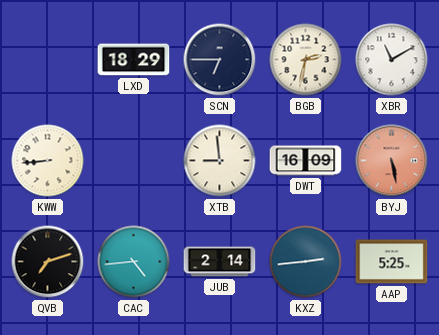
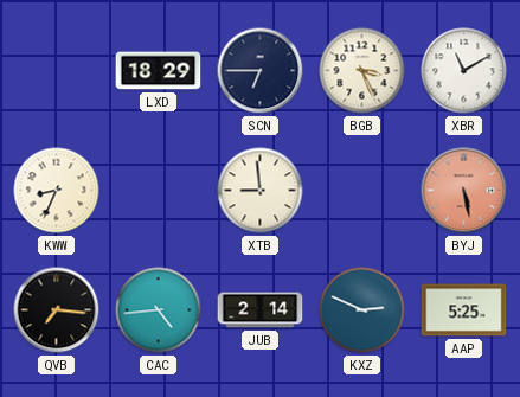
BGB: 2:32 -> 3:26
KWW: 8:44 -> 8:34
DWT: 16:09 -> none
QVB: 7:12 -> 7:16
KXZ: 2:44 -> 2:49
